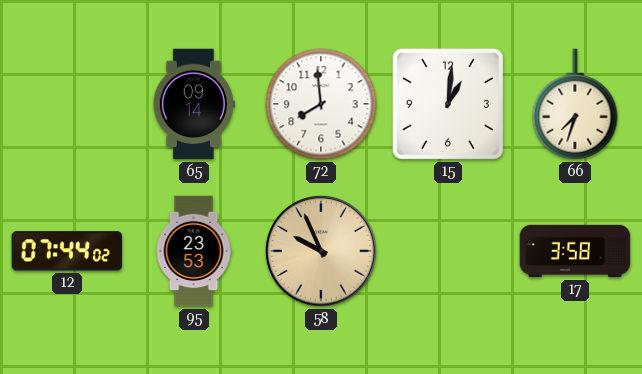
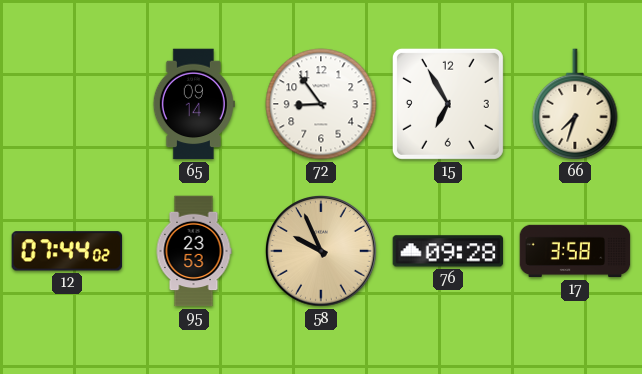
72: 7:59 -> 8:54
15: 1:01 -> 6:55
76: none -> 09:28
